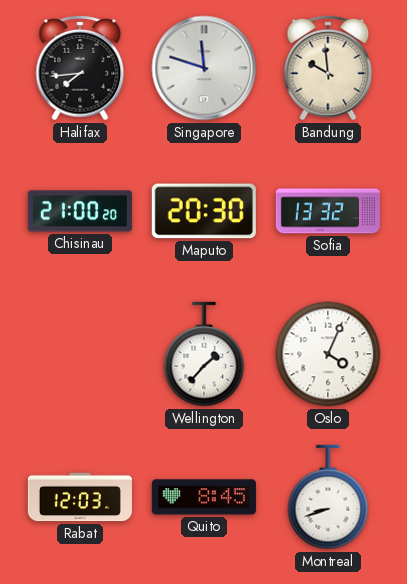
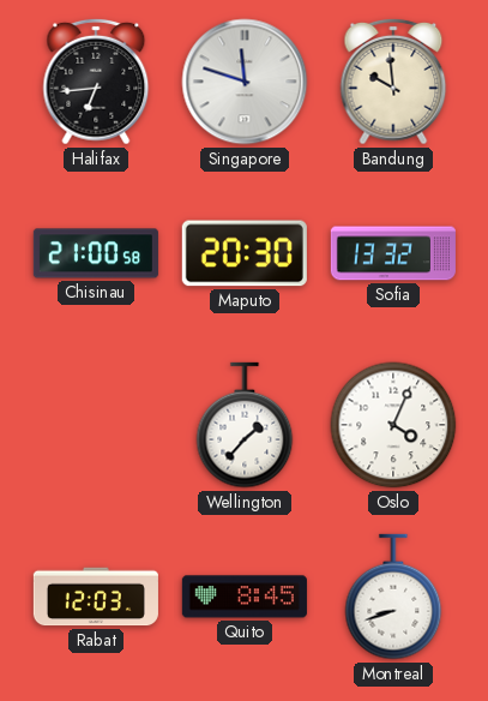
Halifax: 7:44 -> 6:44
Chisinau: 21:00:20 -> 21:00:58
